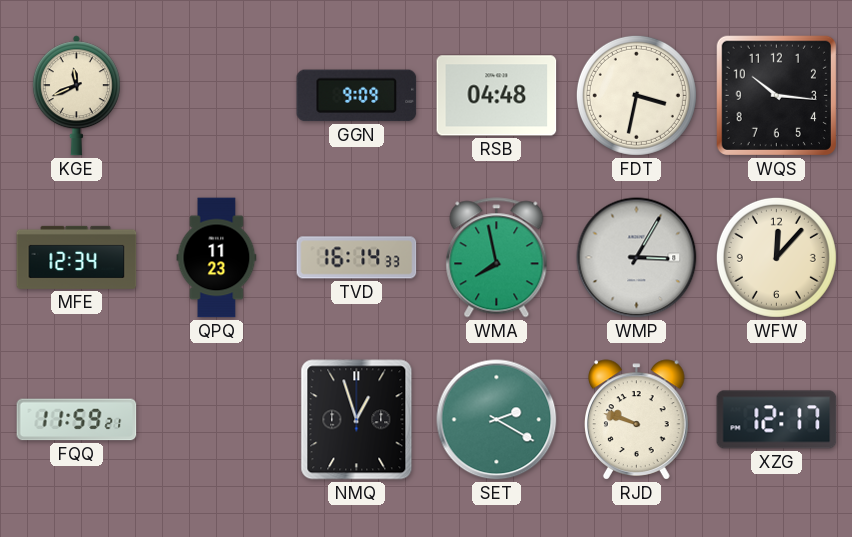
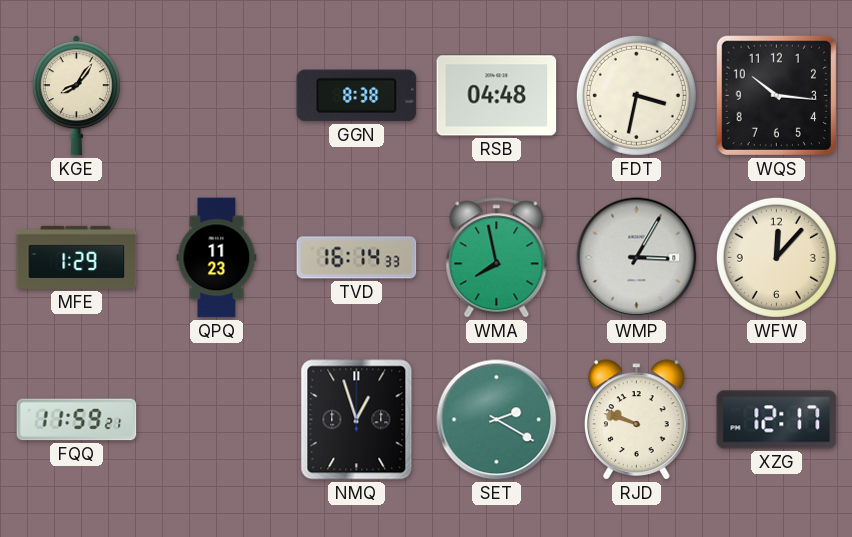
KGE: 11:41 -> 8:06
GGN: 9:09 -> 8:38
MFE: 12:34 -> 1:29
